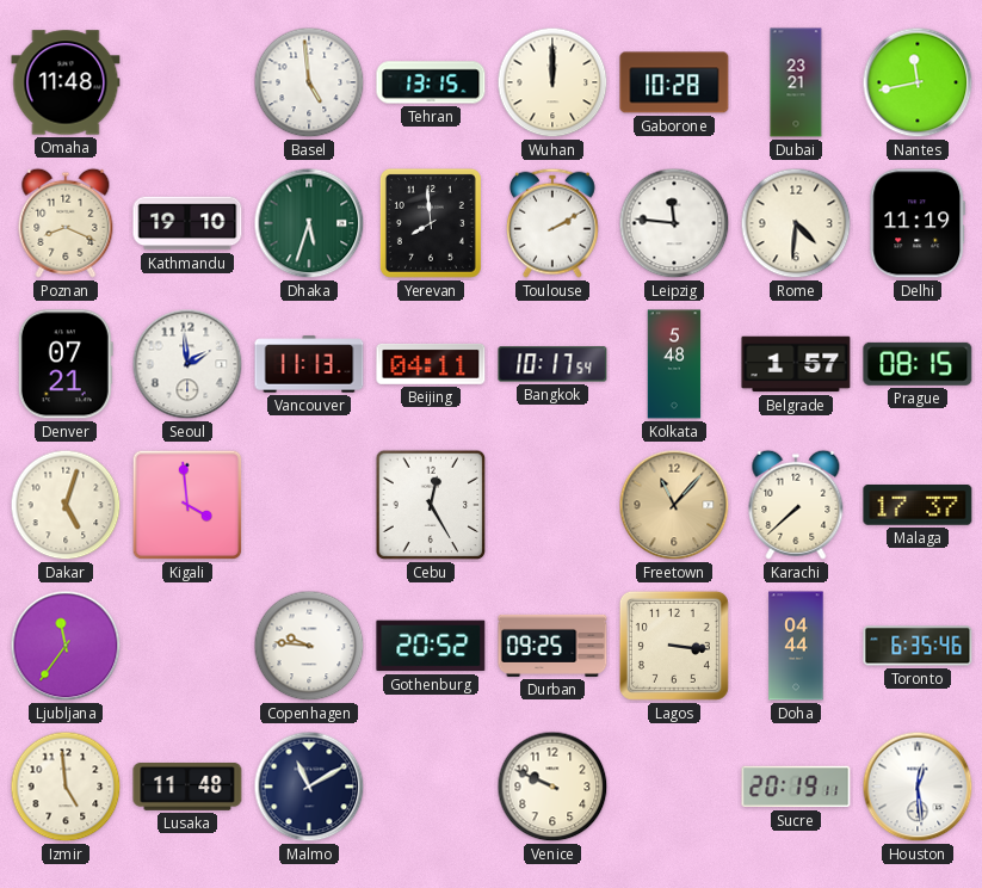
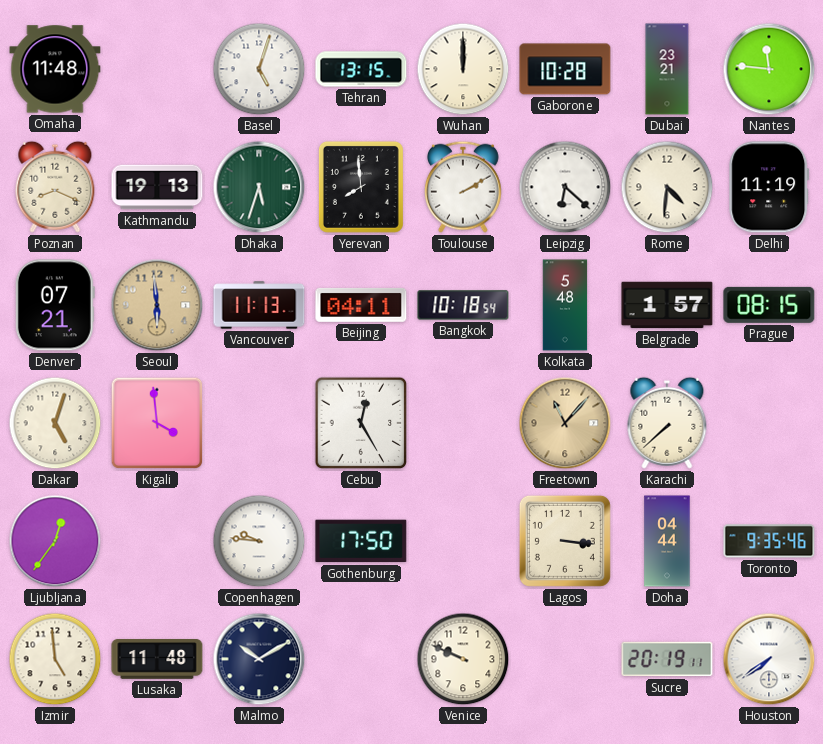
Basel: 4:59 -> 5:03
Nantes: 11:43 -> 11:46
Kathmandu: 19:10 -> 19:13
Leipzig: 11:46 -> 6:22
Seoul: 1:59 -> 5:59
Seoul dial: white -> champagne
Bangkok: 10:17 -> 10:18
Malaga: 17:37 -> none
Ljubljana: 11:36 -> 12:36
Gothenburg: 20:52 -> 17:50
Durban: 09:25 -> none
Toronto: 6:35 -> 9:35
Malmo: 11:10 -> 10:10
Houston: 12:29 -> 7:39
